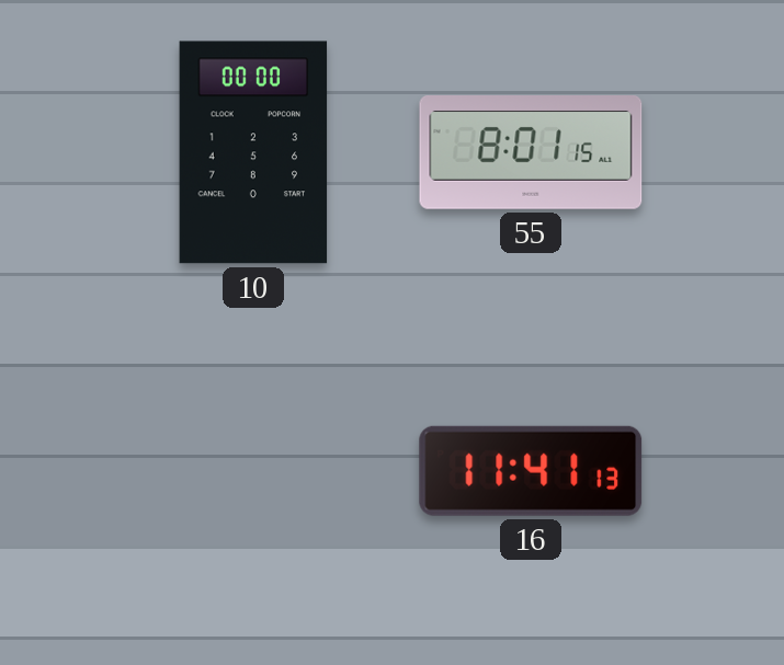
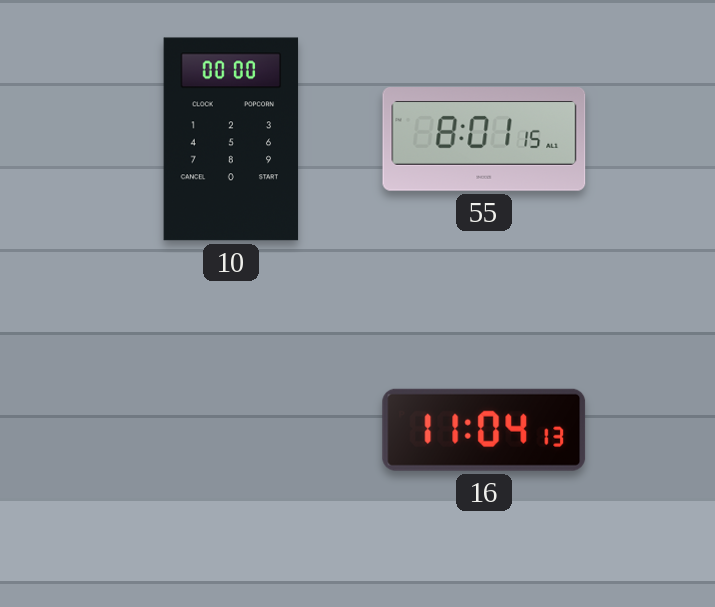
16: 11:41 -> 11:04
